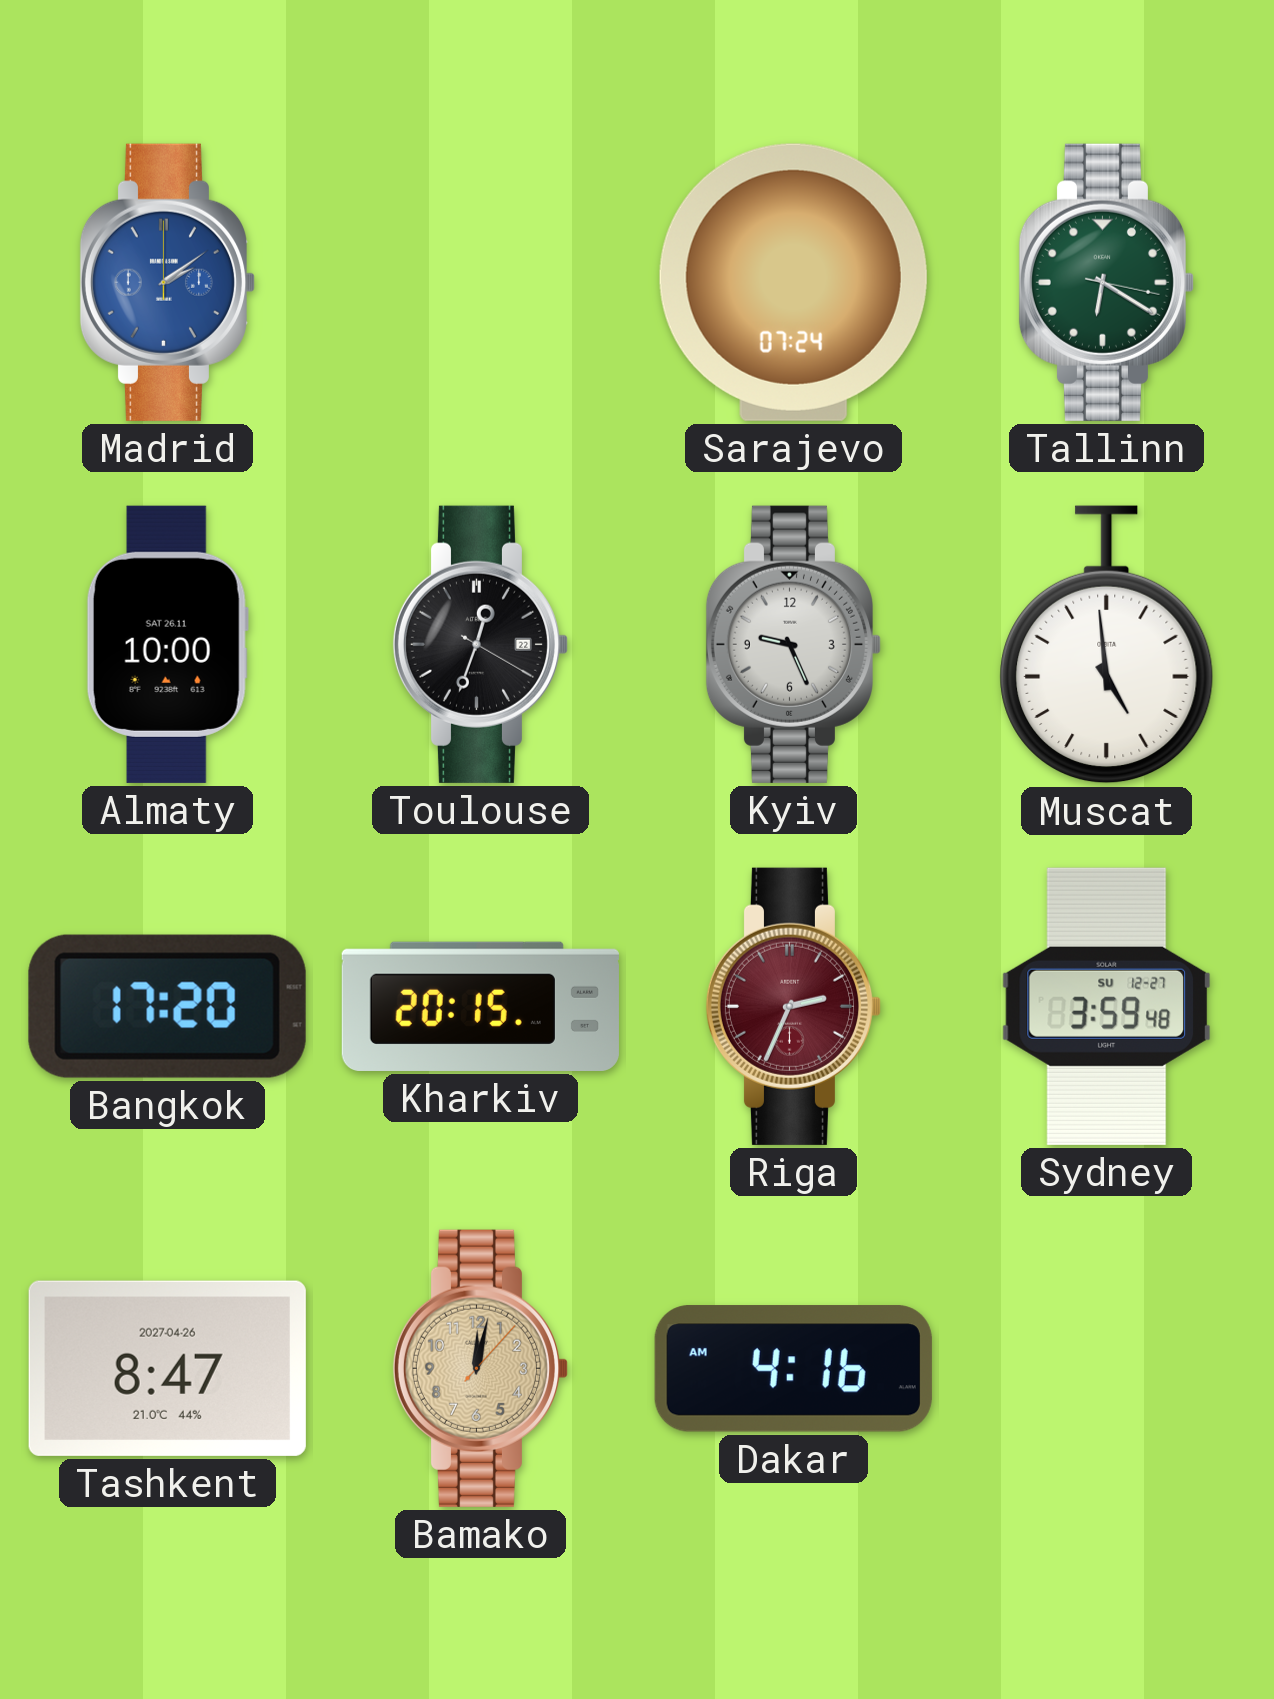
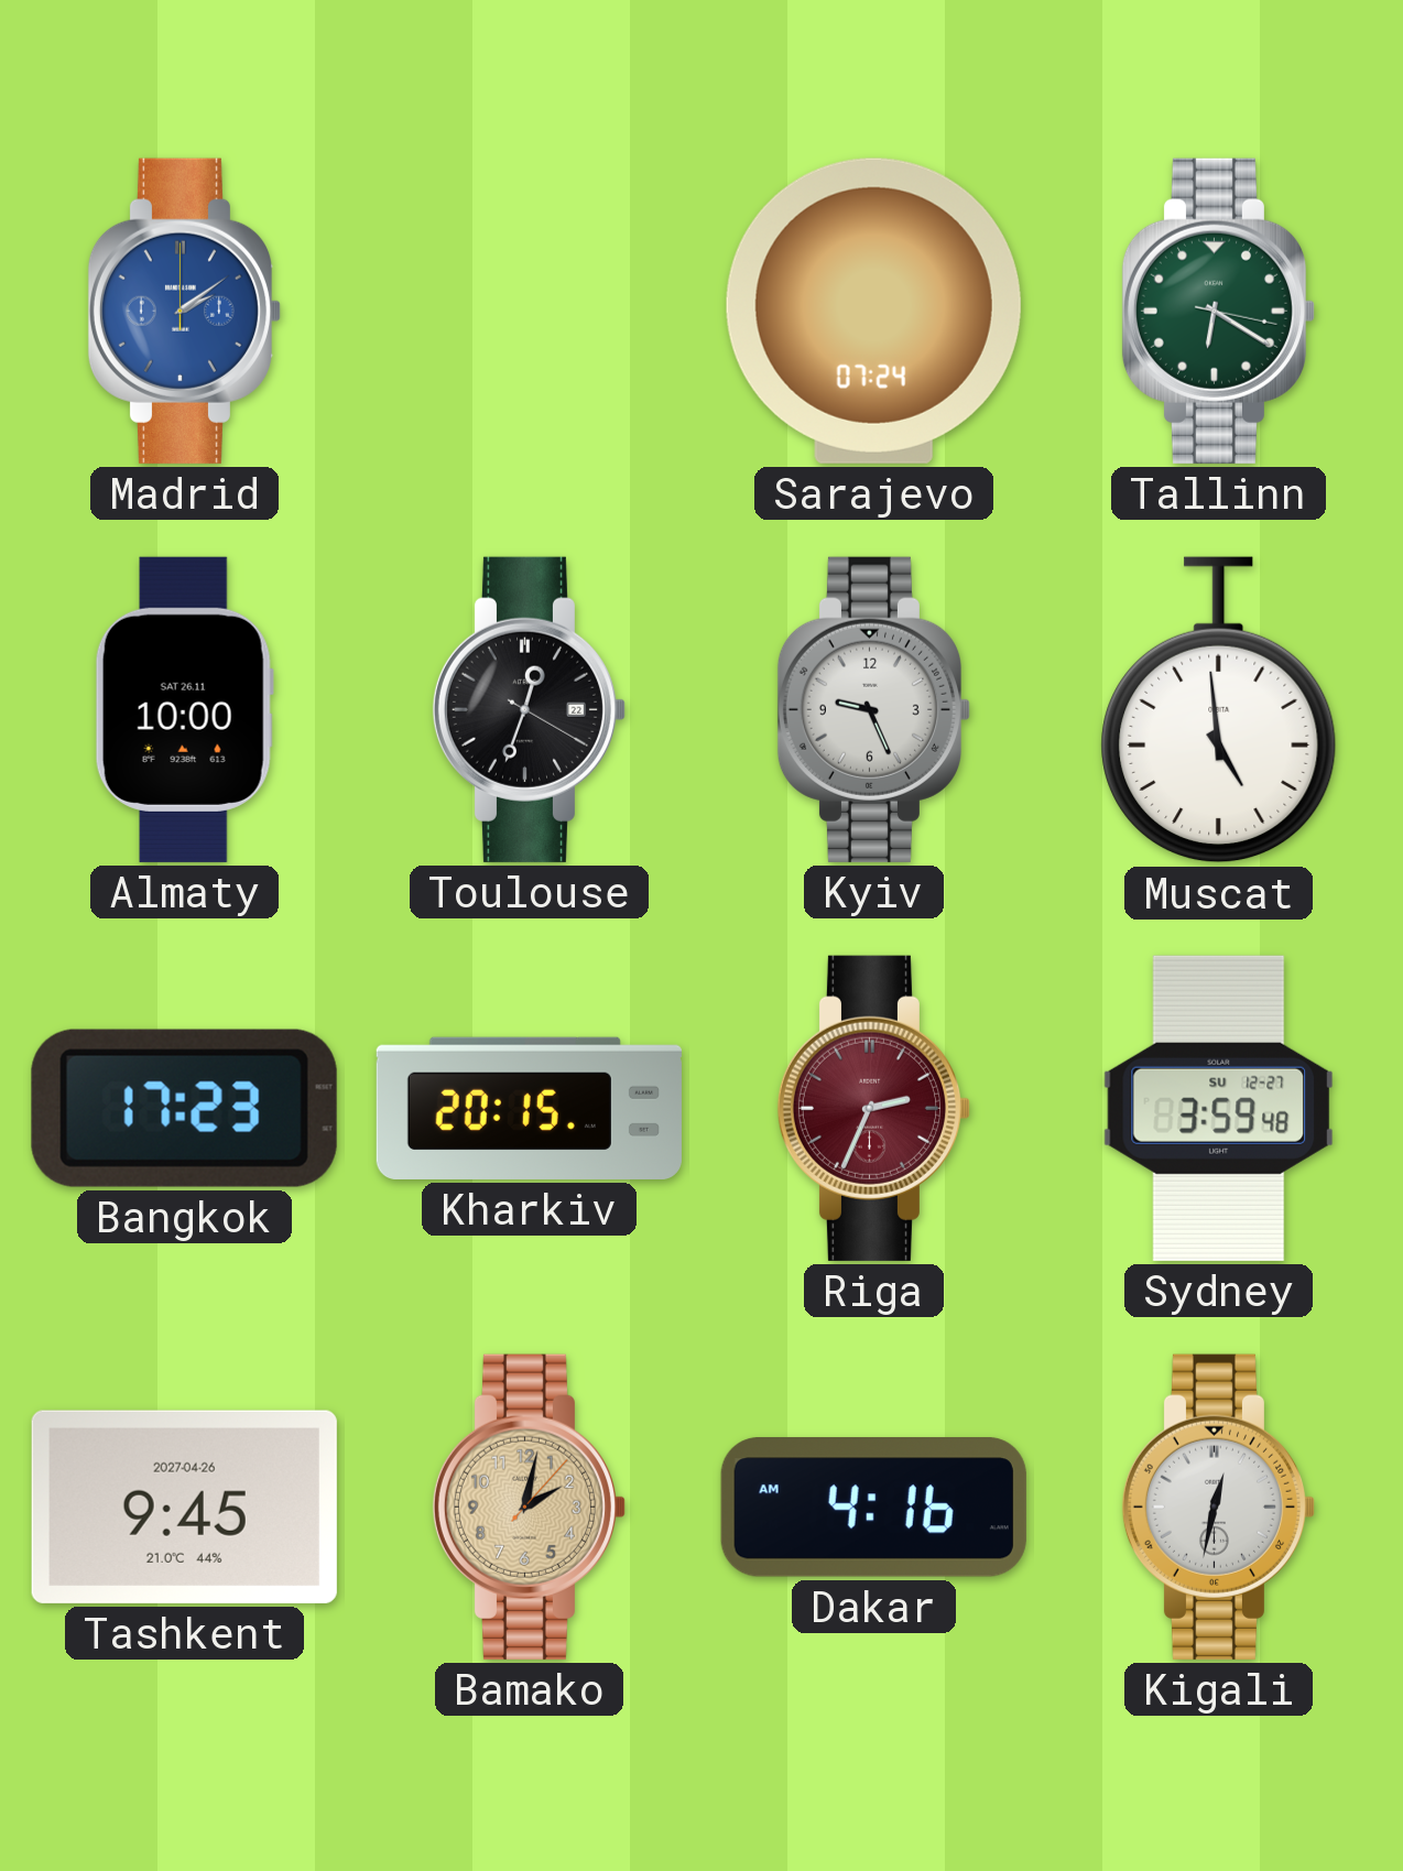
Bangkok: 17:20 -> 17:23
Tashkent: 8:47 -> 9:45
Bamako: 12:02 -> 2:02
Kigali: none -> 12:32
